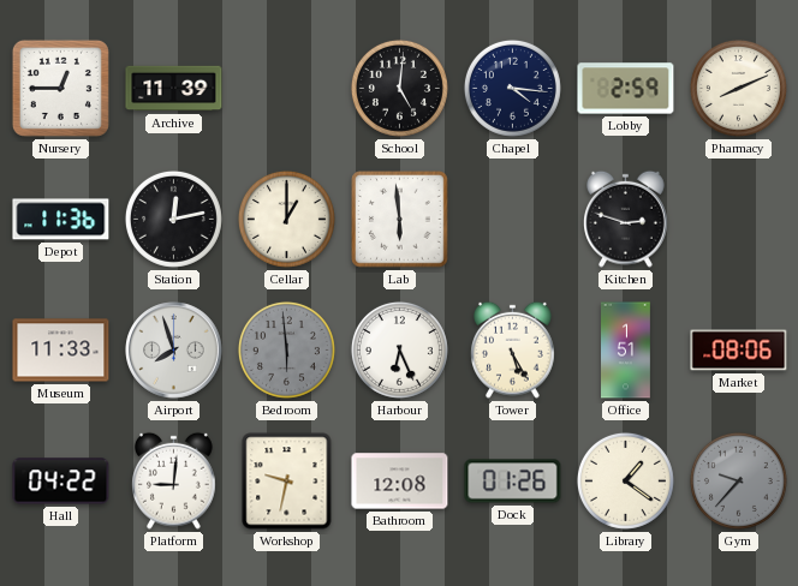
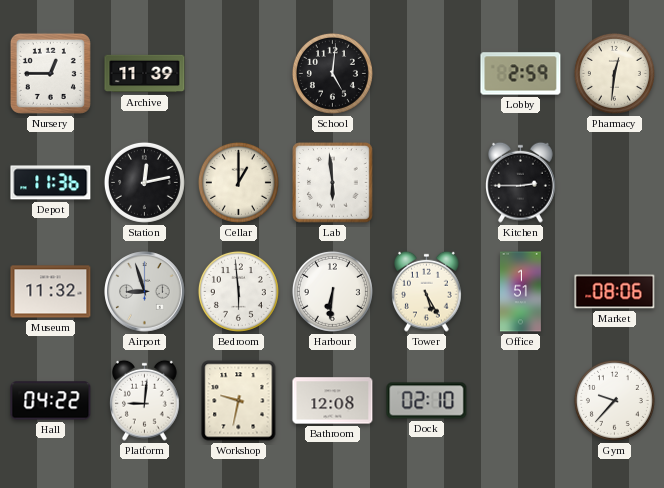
Chapel: 4:16 -> none
Pharmacy: 8:11 -> 12:31
Kitchen: 2:48 -> 2:45
Museum: 11:33 -> 11:32
Airport: 7:57 -> 8:57
Bedroom dial: grey -> white
Harbour: 6:26 -> 6:31
Dock: 01:26 -> 02:10
Library: 1:21 -> none
Gym dial: grey -> white
